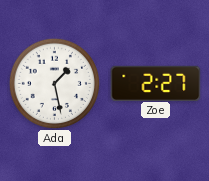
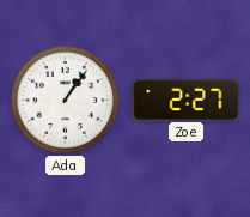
Ada: 1:28 -> 1:06
